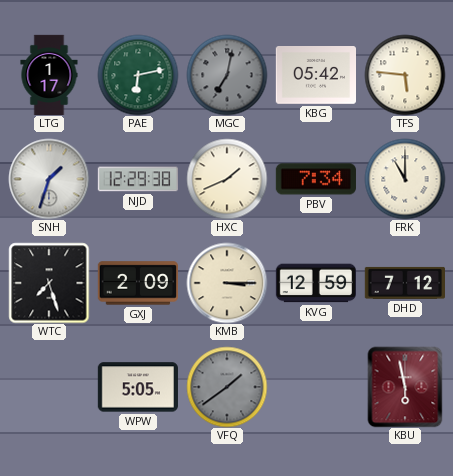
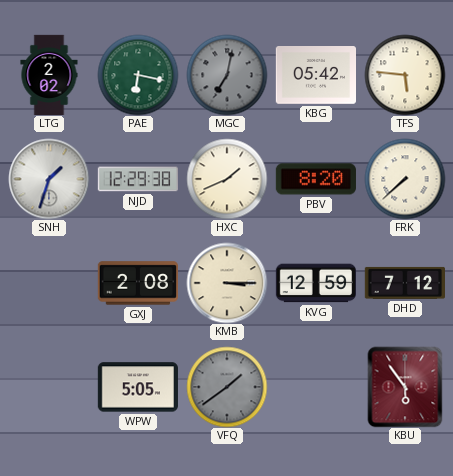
LTG: 1:17 -> 2:02
PAE: 6:13 -> 6:17
PBV: 7:34 -> 8:20
FRK: 11:00 -> 7:38
WTC: 7:27 -> none
GXJ: 2:09 -> 2:08
KBU: 5:58 -> 5:54
